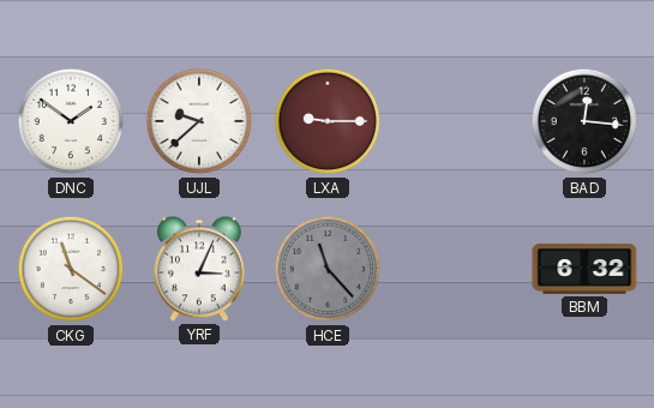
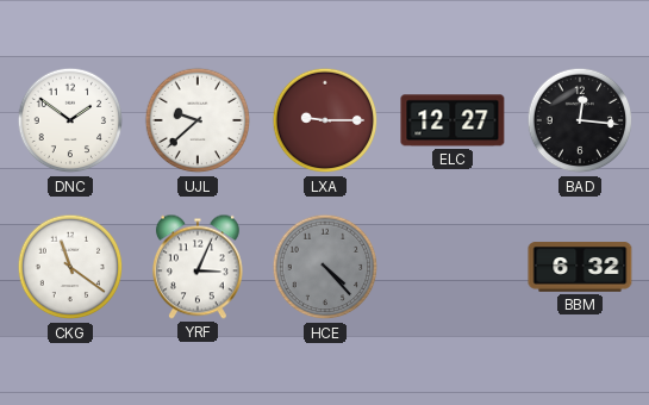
ELC: none -> 12:27
HCE: 11:23 -> 4:23
